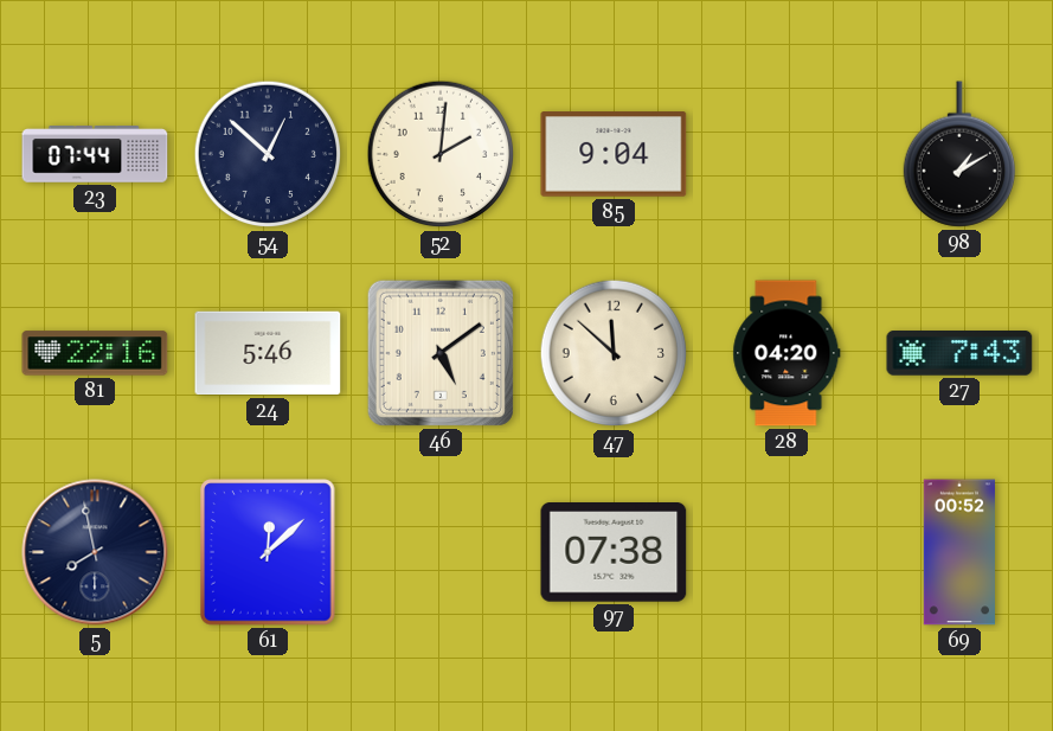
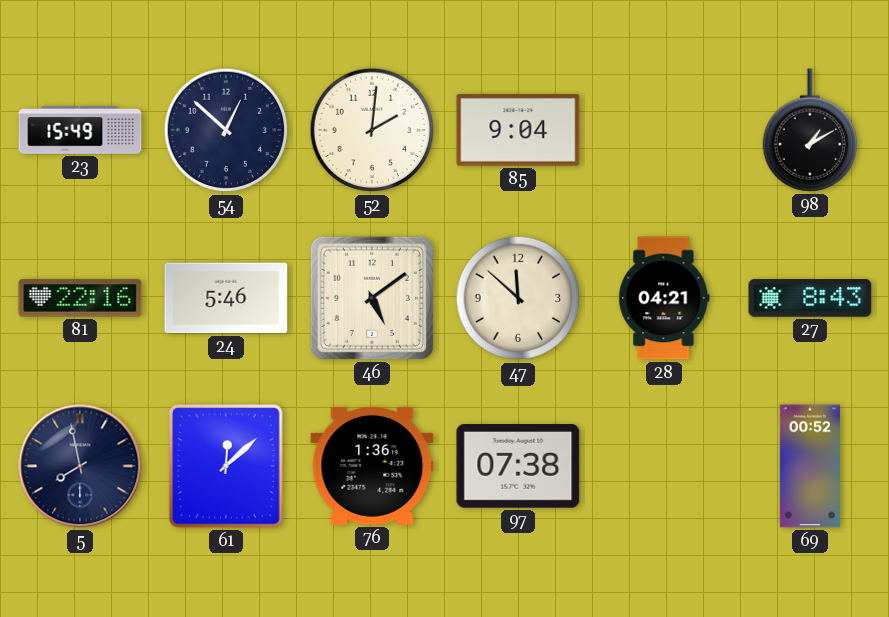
23: 07:44 -> 15:49
28: 04:20 -> 04:21
27: 7:43 -> 8:43
76: none -> 1:36
